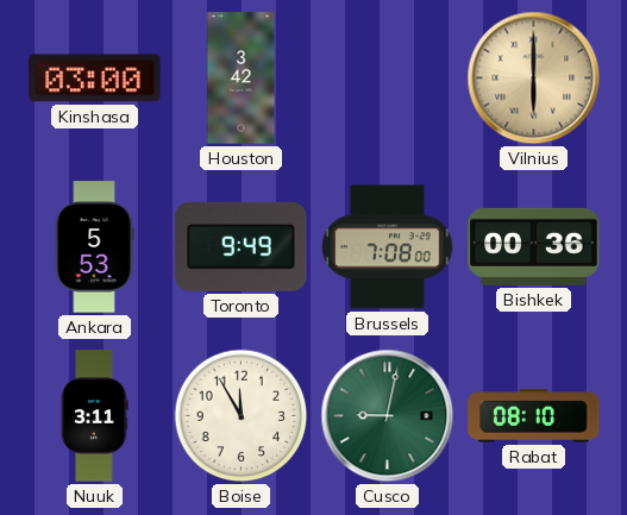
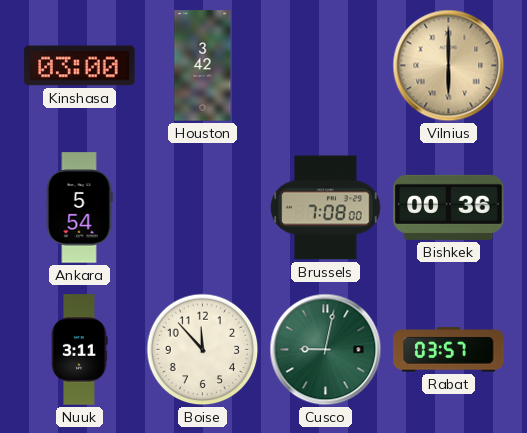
Ankara: 5:53 -> 5:54
Toronto: 9:49 -> none
Boise: 11:55 -> 11:53
Rabat: 08:10 -> 03:57
